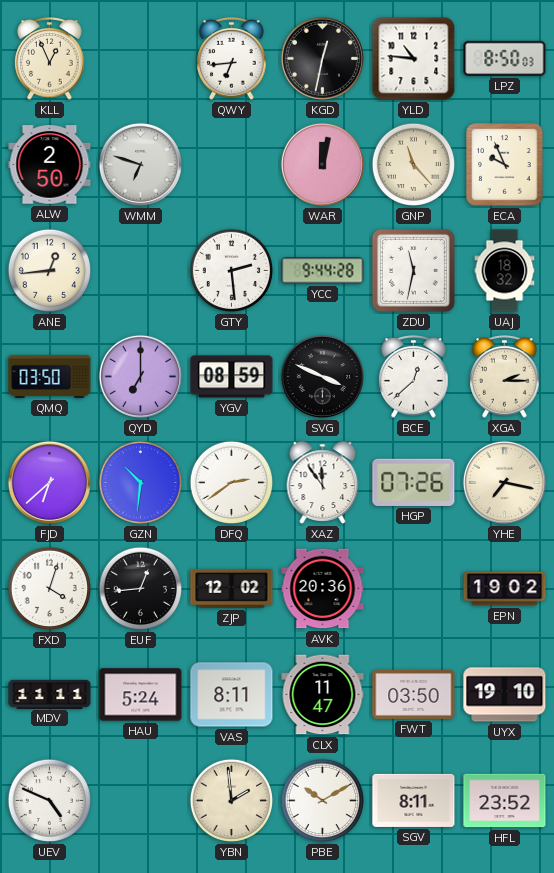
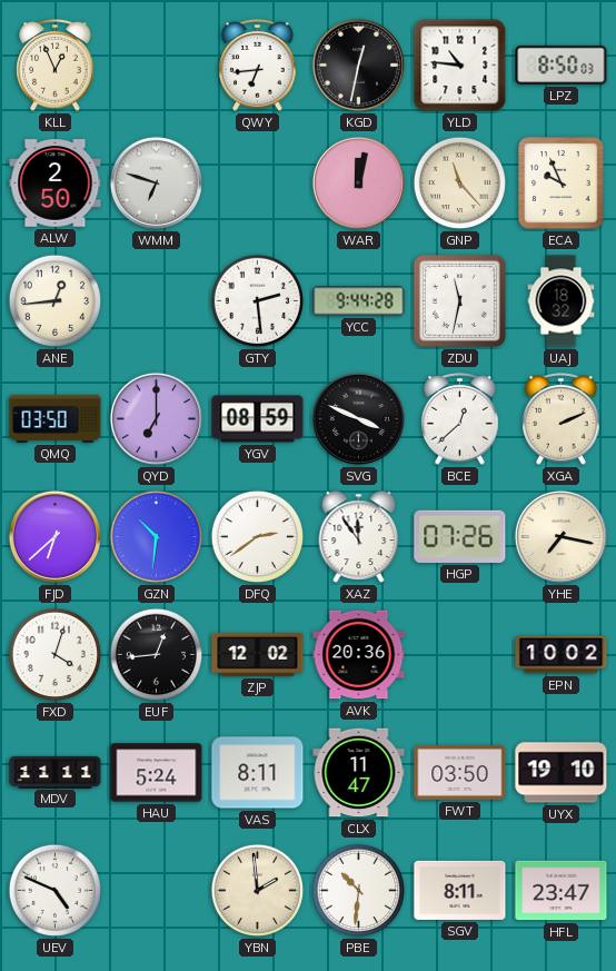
XGA: 2:15 -> 2:11
EPN: 19:02 -> 10:02
PBE: 10:10 -> 10:31
HFL: 23:52 -> 23:47
